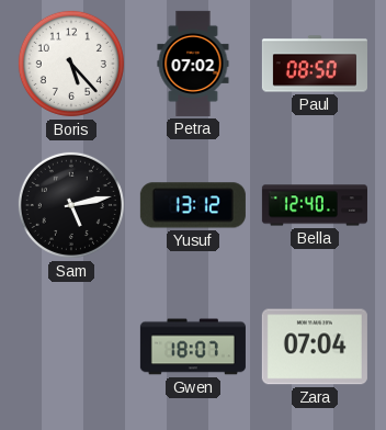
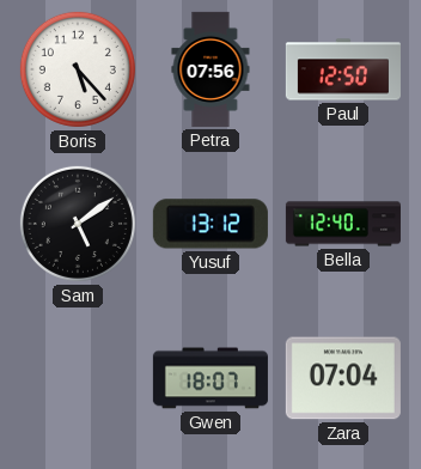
Petra: 07:02 -> 07:56
Paul: 08:50 -> 12:50
Sam: 5:13 -> 5:09
